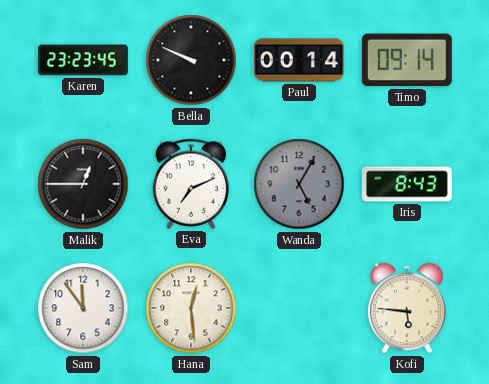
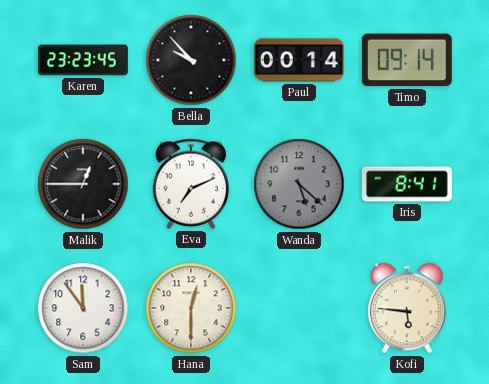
Bella: 9:49 -> 9:53
Wanda: 5:05 -> 5:22
Iris: 8:43 -> 8:41
Hana: 12:29 -> 12:30
